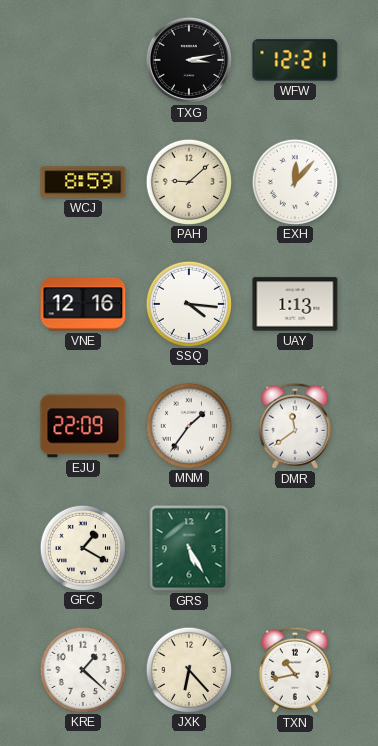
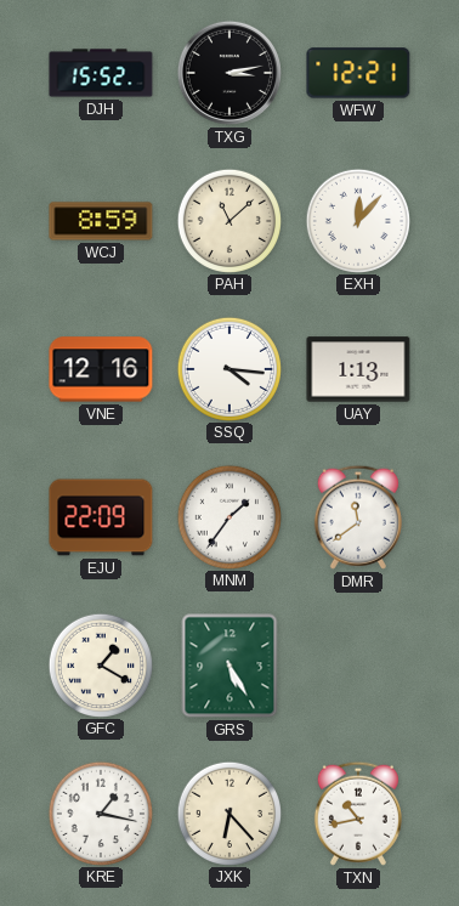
DJH: none -> 15:52
PAH: 9:08 -> 11:08
KRE: 1:22 -> 1:17
